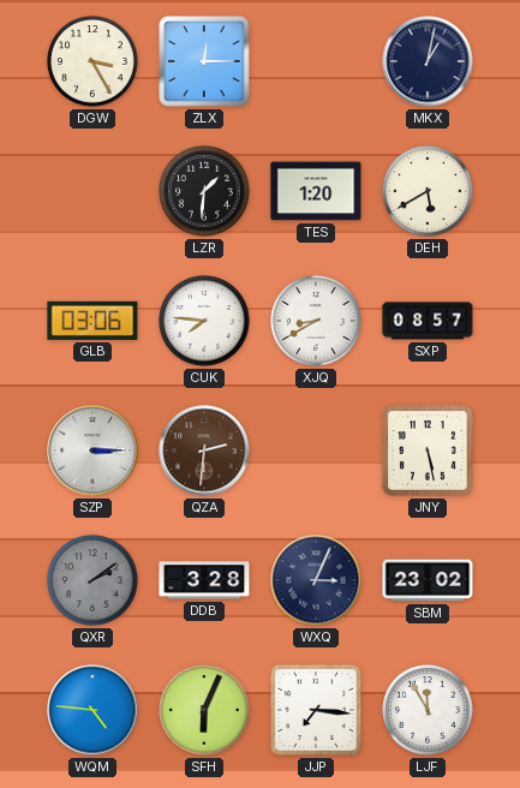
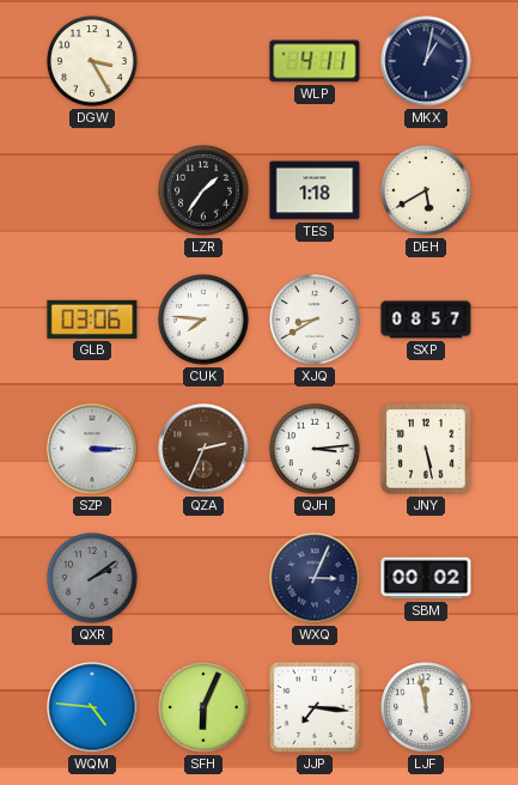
ZLX: 12:15 -> none
WLP: none -> 4:11
LZR: 1:31 -> 1:36
TES: 1:20 -> 1:18
QZA: 2:31 -> 2:34
QJH: none -> 3:14
DDB: 3:28 -> none
SBM: 23:02 -> 00:02
LJF: 11:55 -> 11:58
